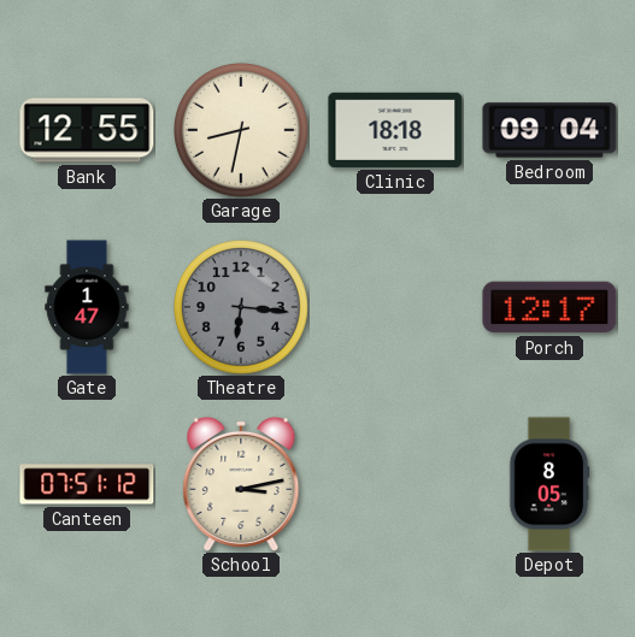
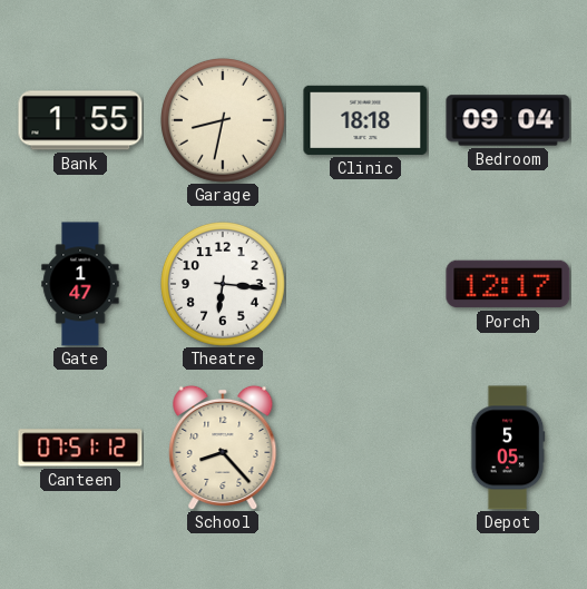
Bank: 12:55 -> 1:55
Theatre dial: grey -> white
School: 3:13 -> 8:23
Depot: 8:05 -> 5:05
